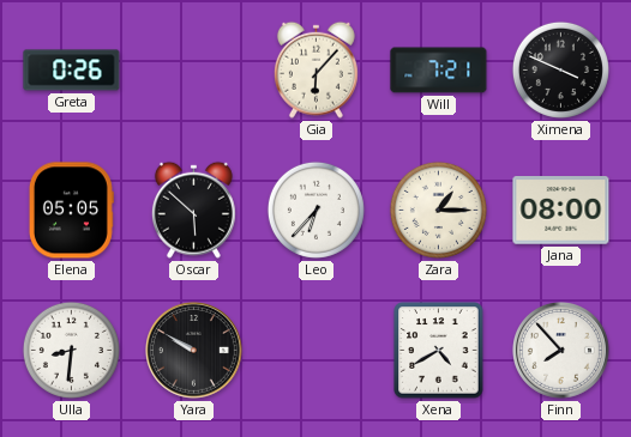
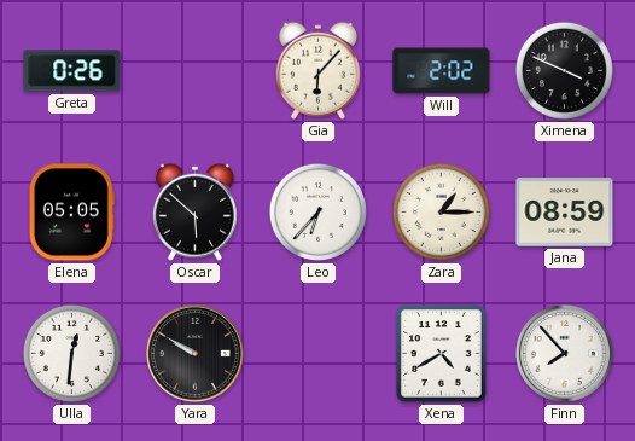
Will: 7:21 -> 2:02
Jana: 08:00 -> 08:59
Ulla: 8:31 -> 12:31
